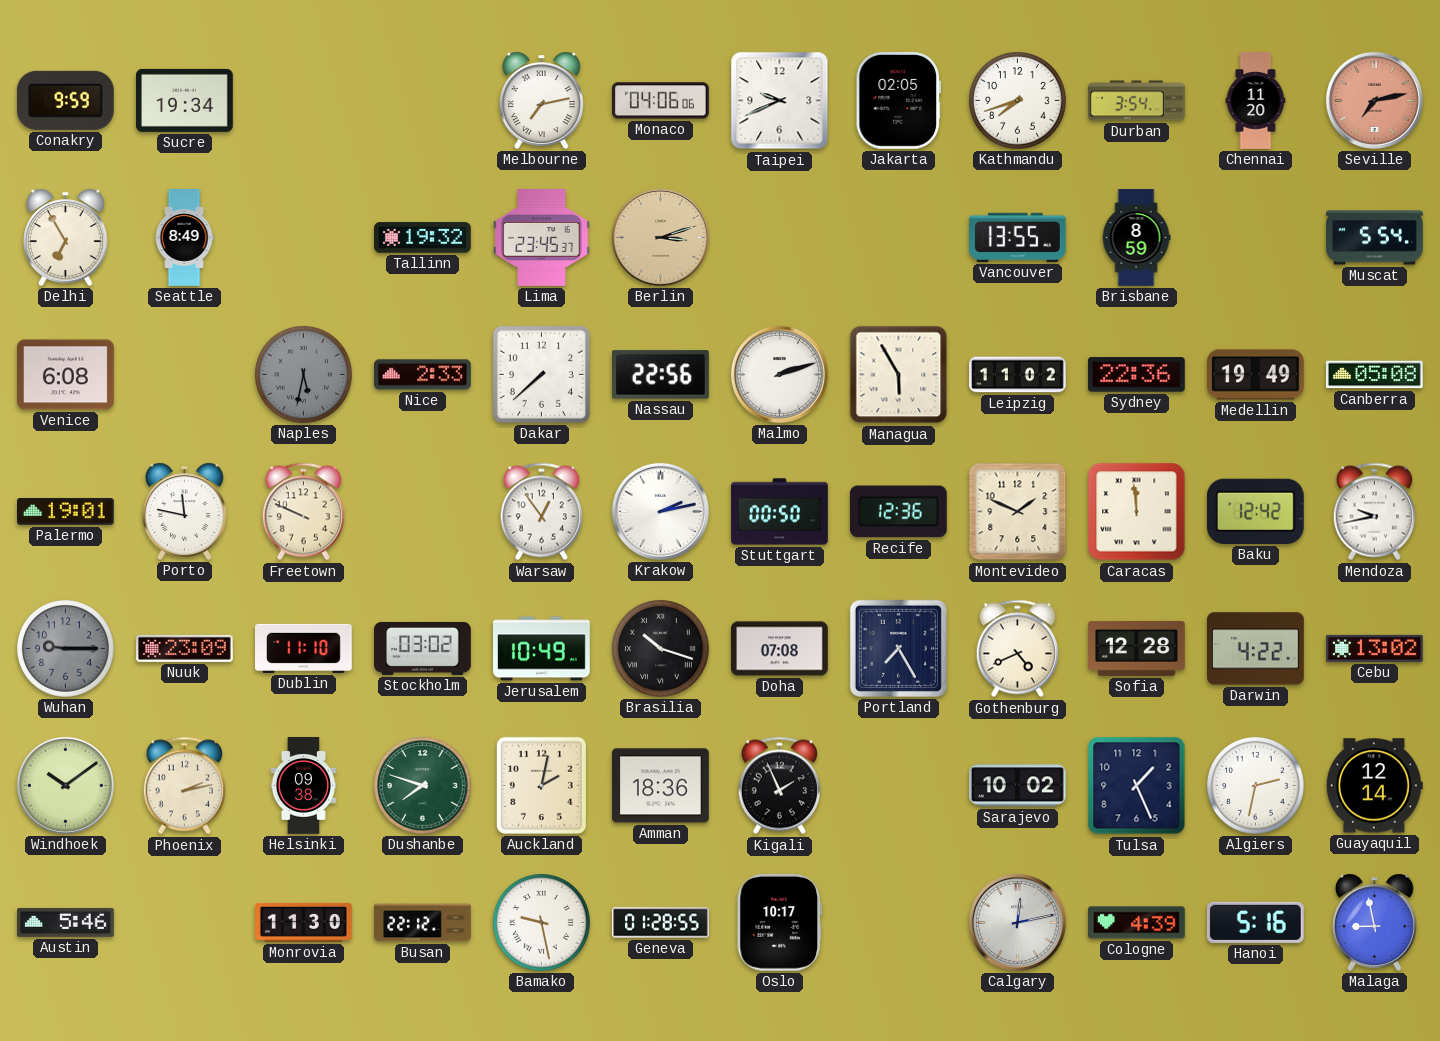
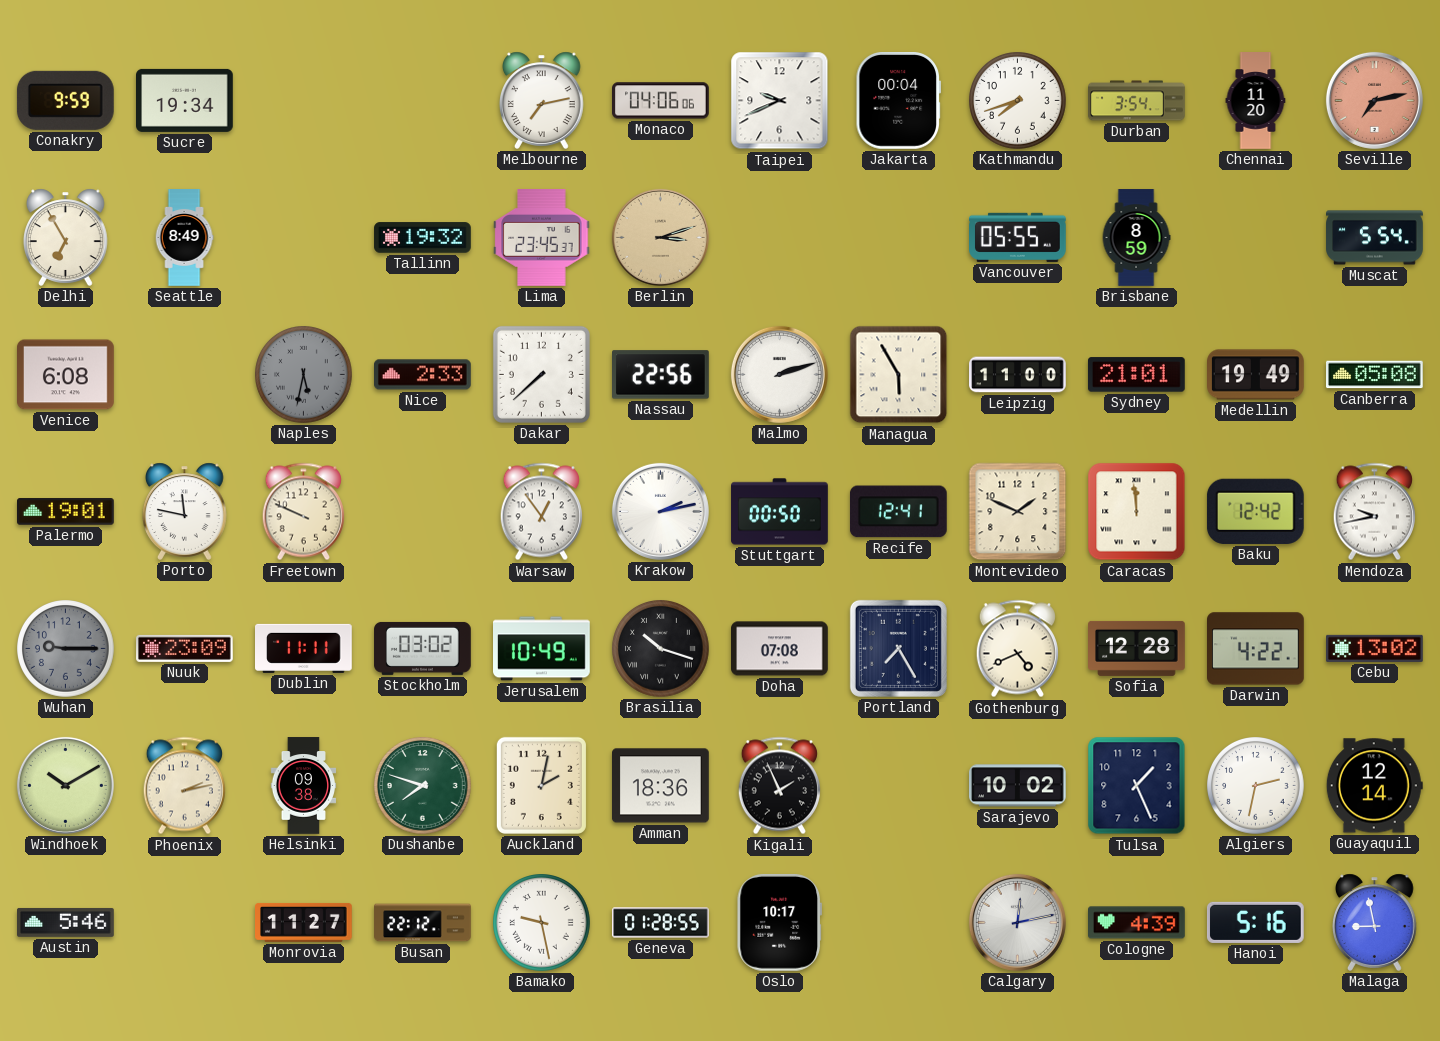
Jakarta: 02:05 -> 00:04
Vancouver: 13:55 -> 05:55
Leipzig: 11:02 -> 11:00
Sydney: 22:36 -> 21:01
Recife: 12:36 -> 12:41
Dublin: 11:10 -> 11:11
Windhoek: 10:09 -> 10:10
Monrovia: 11:30 -> 11:27
